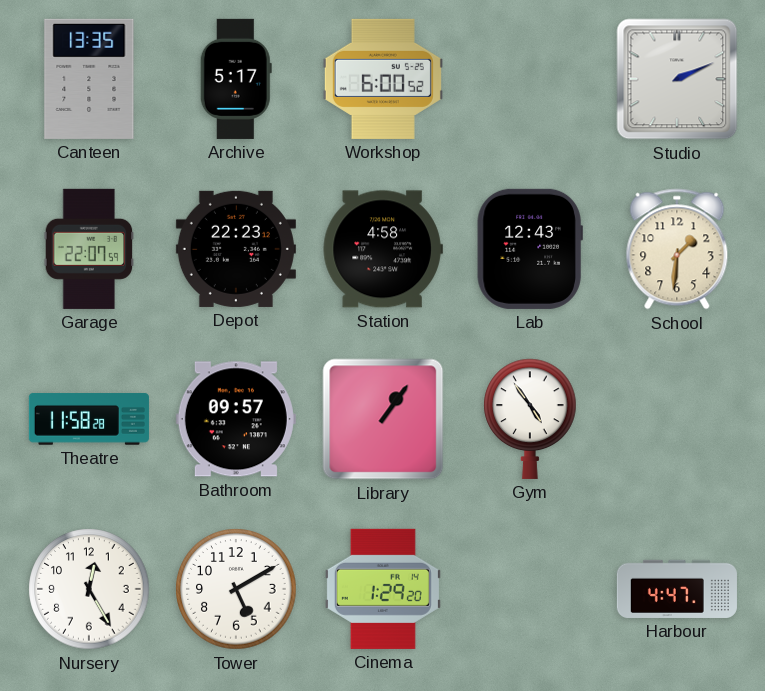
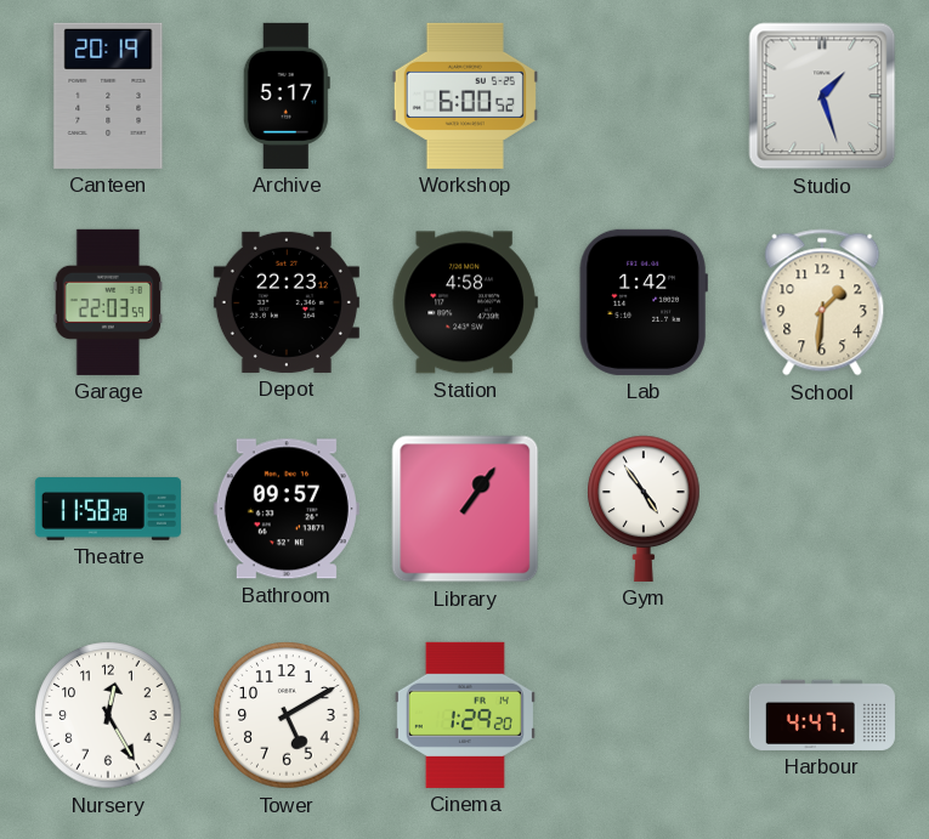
Canteen: 13:35 -> 20:19
Studio: 2:11 -> 1:27
Garage: 22:07 -> 22:03
Lab: 12:43 -> 1:42
